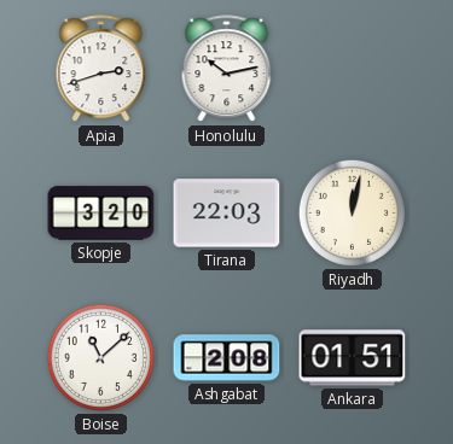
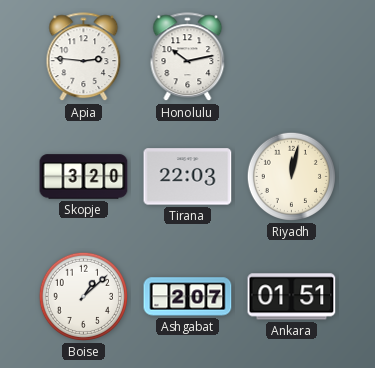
Apia: 2:42 -> 2:46
Boise: 11:08 -> 1:08
Ashgabat: 2:08 -> 2:07
